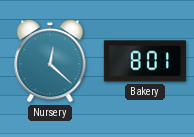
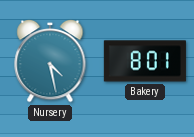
Nursery: 12:22 -> 4:28
